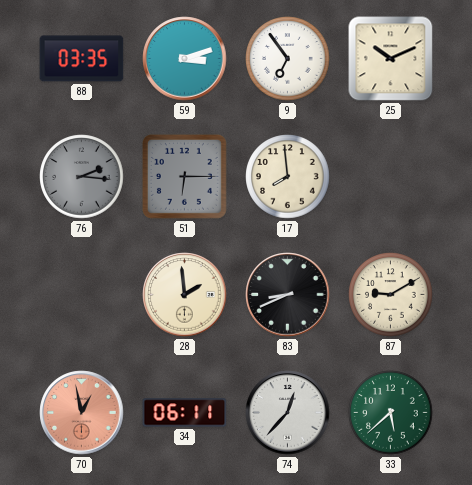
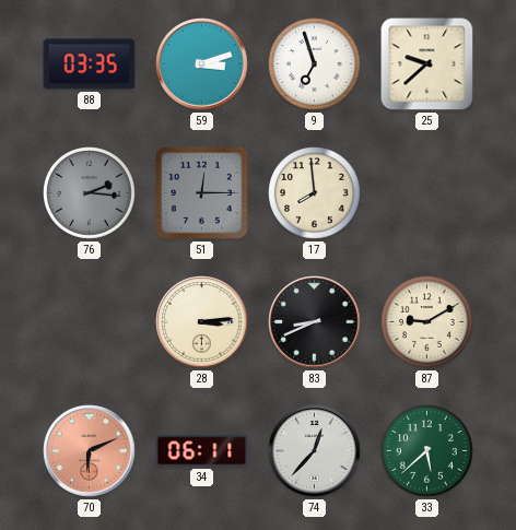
9: 6:54 -> 6:57
25: 10:11 -> 9:38
51: 6:15 -> 12:15
28: 1:59 -> 3:14
70: 12:58 -> 6:11
